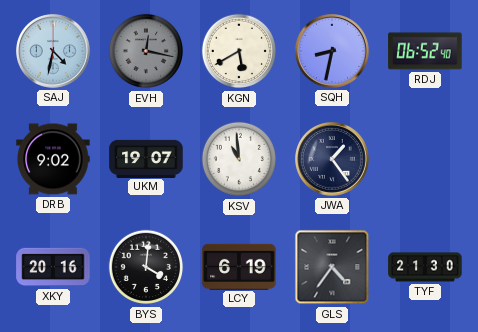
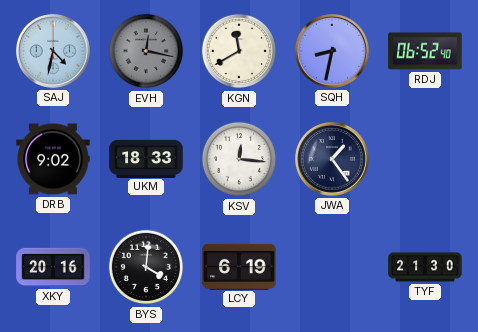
KGN: 5:40 -> 11:40
UKM: 19:07 -> 18:33
KSV: 10:59 -> 12:16
GLS: 4:36 -> none
